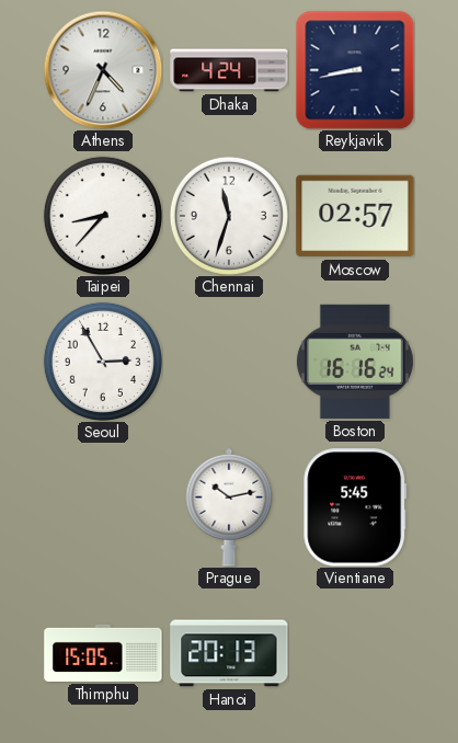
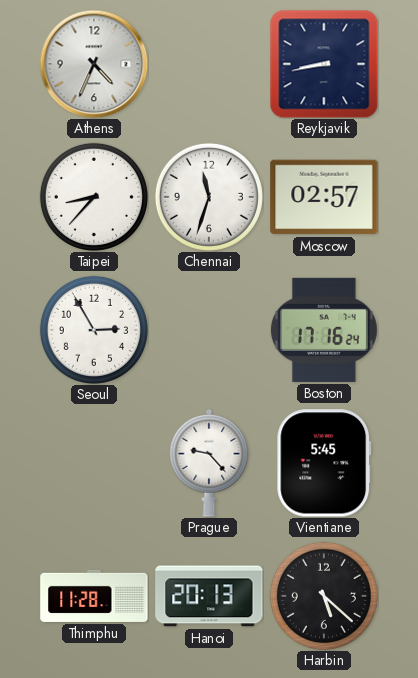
Dhaka: 4:24 -> none
Boston: 16:16 -> 17:16
Prague: 10:13 -> 9:23
Thimphu: 15:05 -> 11:28
Harbin: none -> 5:22
